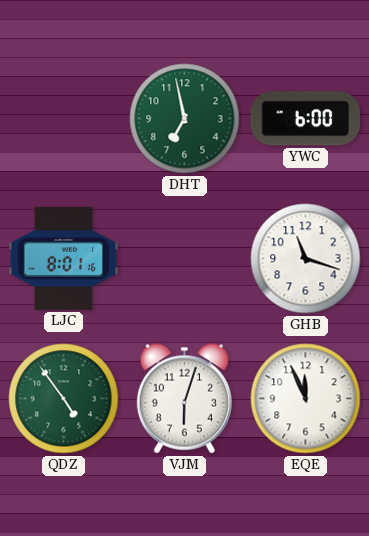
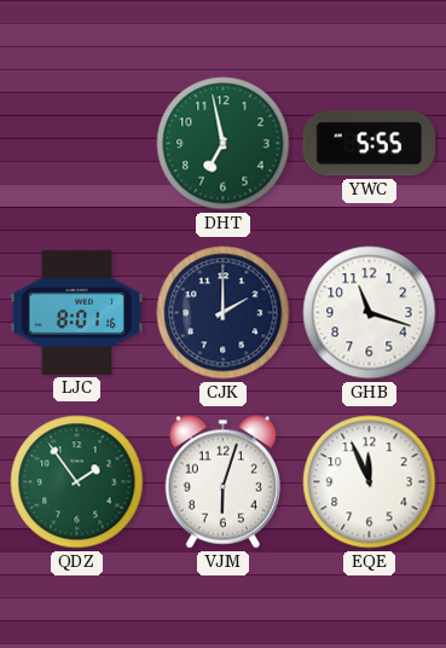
YWC: 6:00 -> 5:55
CJK: none -> 2:00
QDZ: 4:54 -> 1:54
